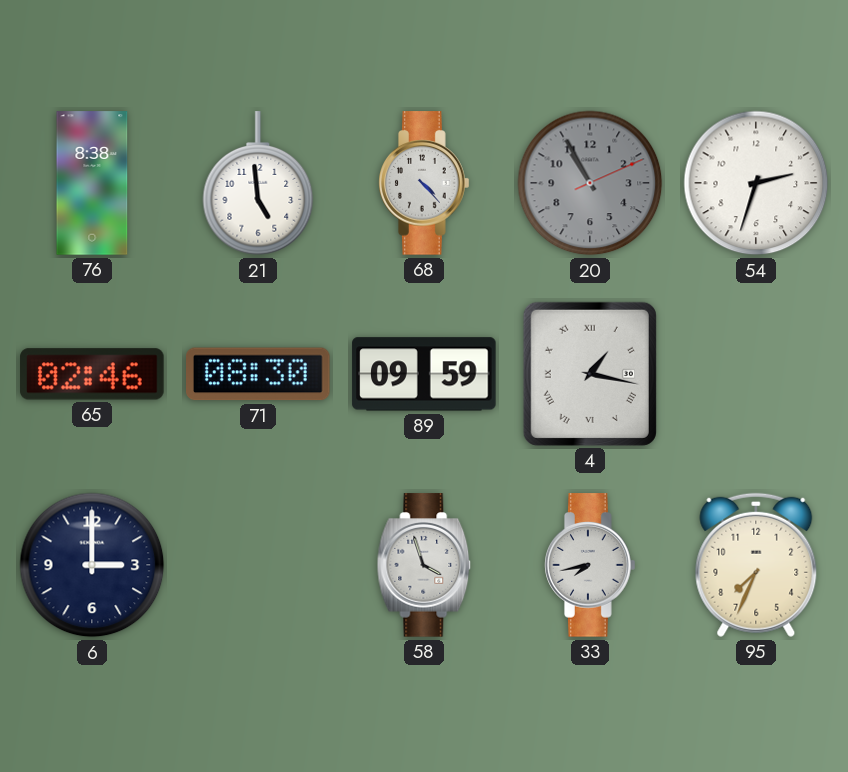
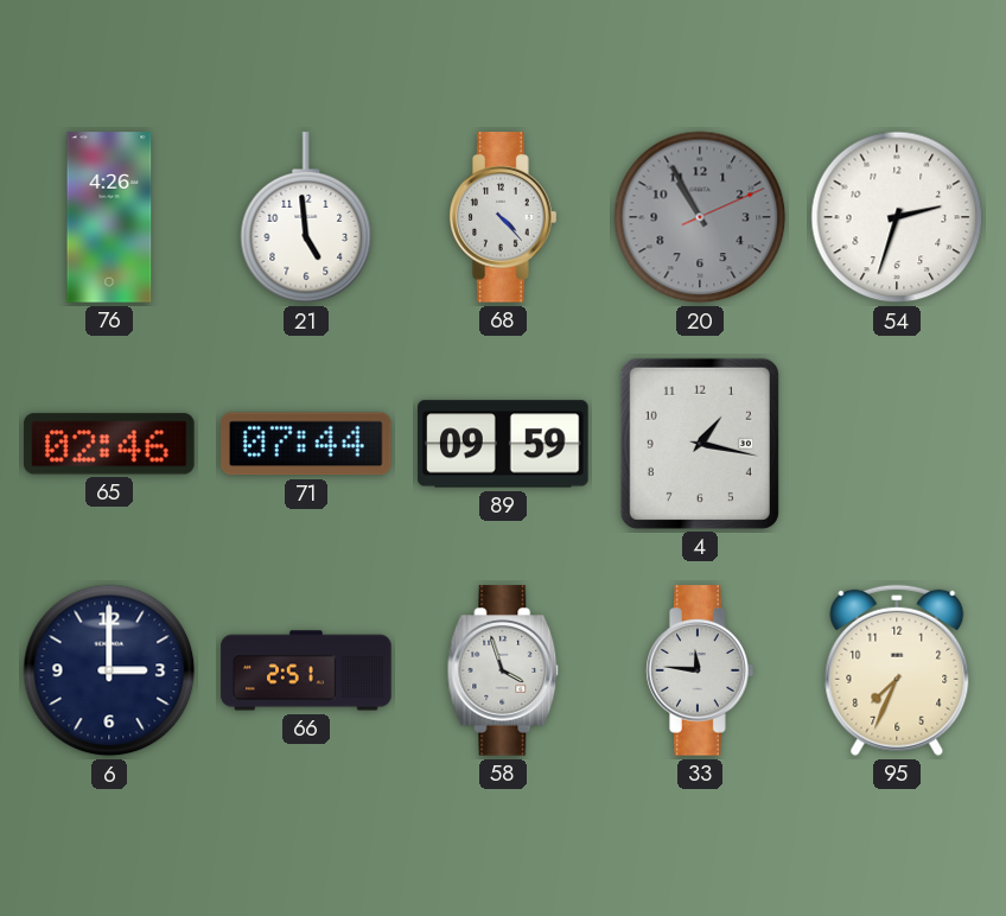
76: 8:38 -> 4:26
71: 08:30 -> 07:44
4 numerals: Roman -> Arabic
66: none -> 2:51
33: 7:43 -> 11:46
